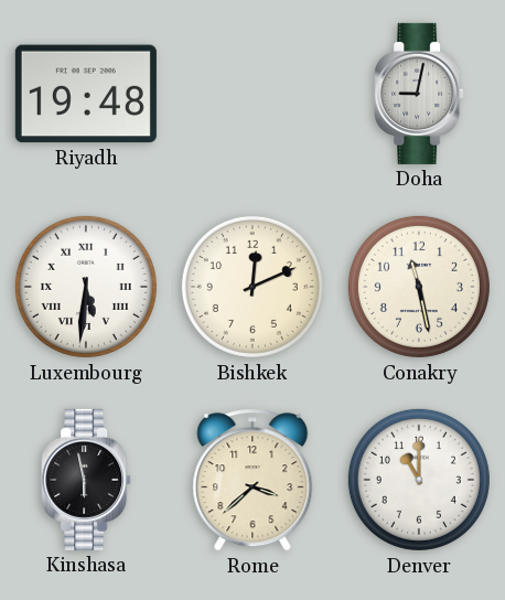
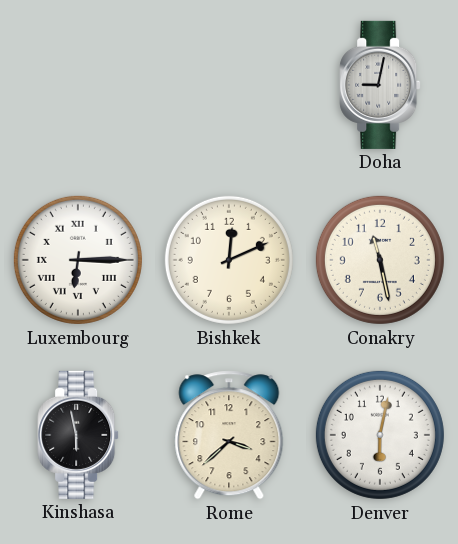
Riyadh: 19:48 -> none
Luxembourg: 5:31 -> 6:15
Denver: 11:00 -> 6:02
